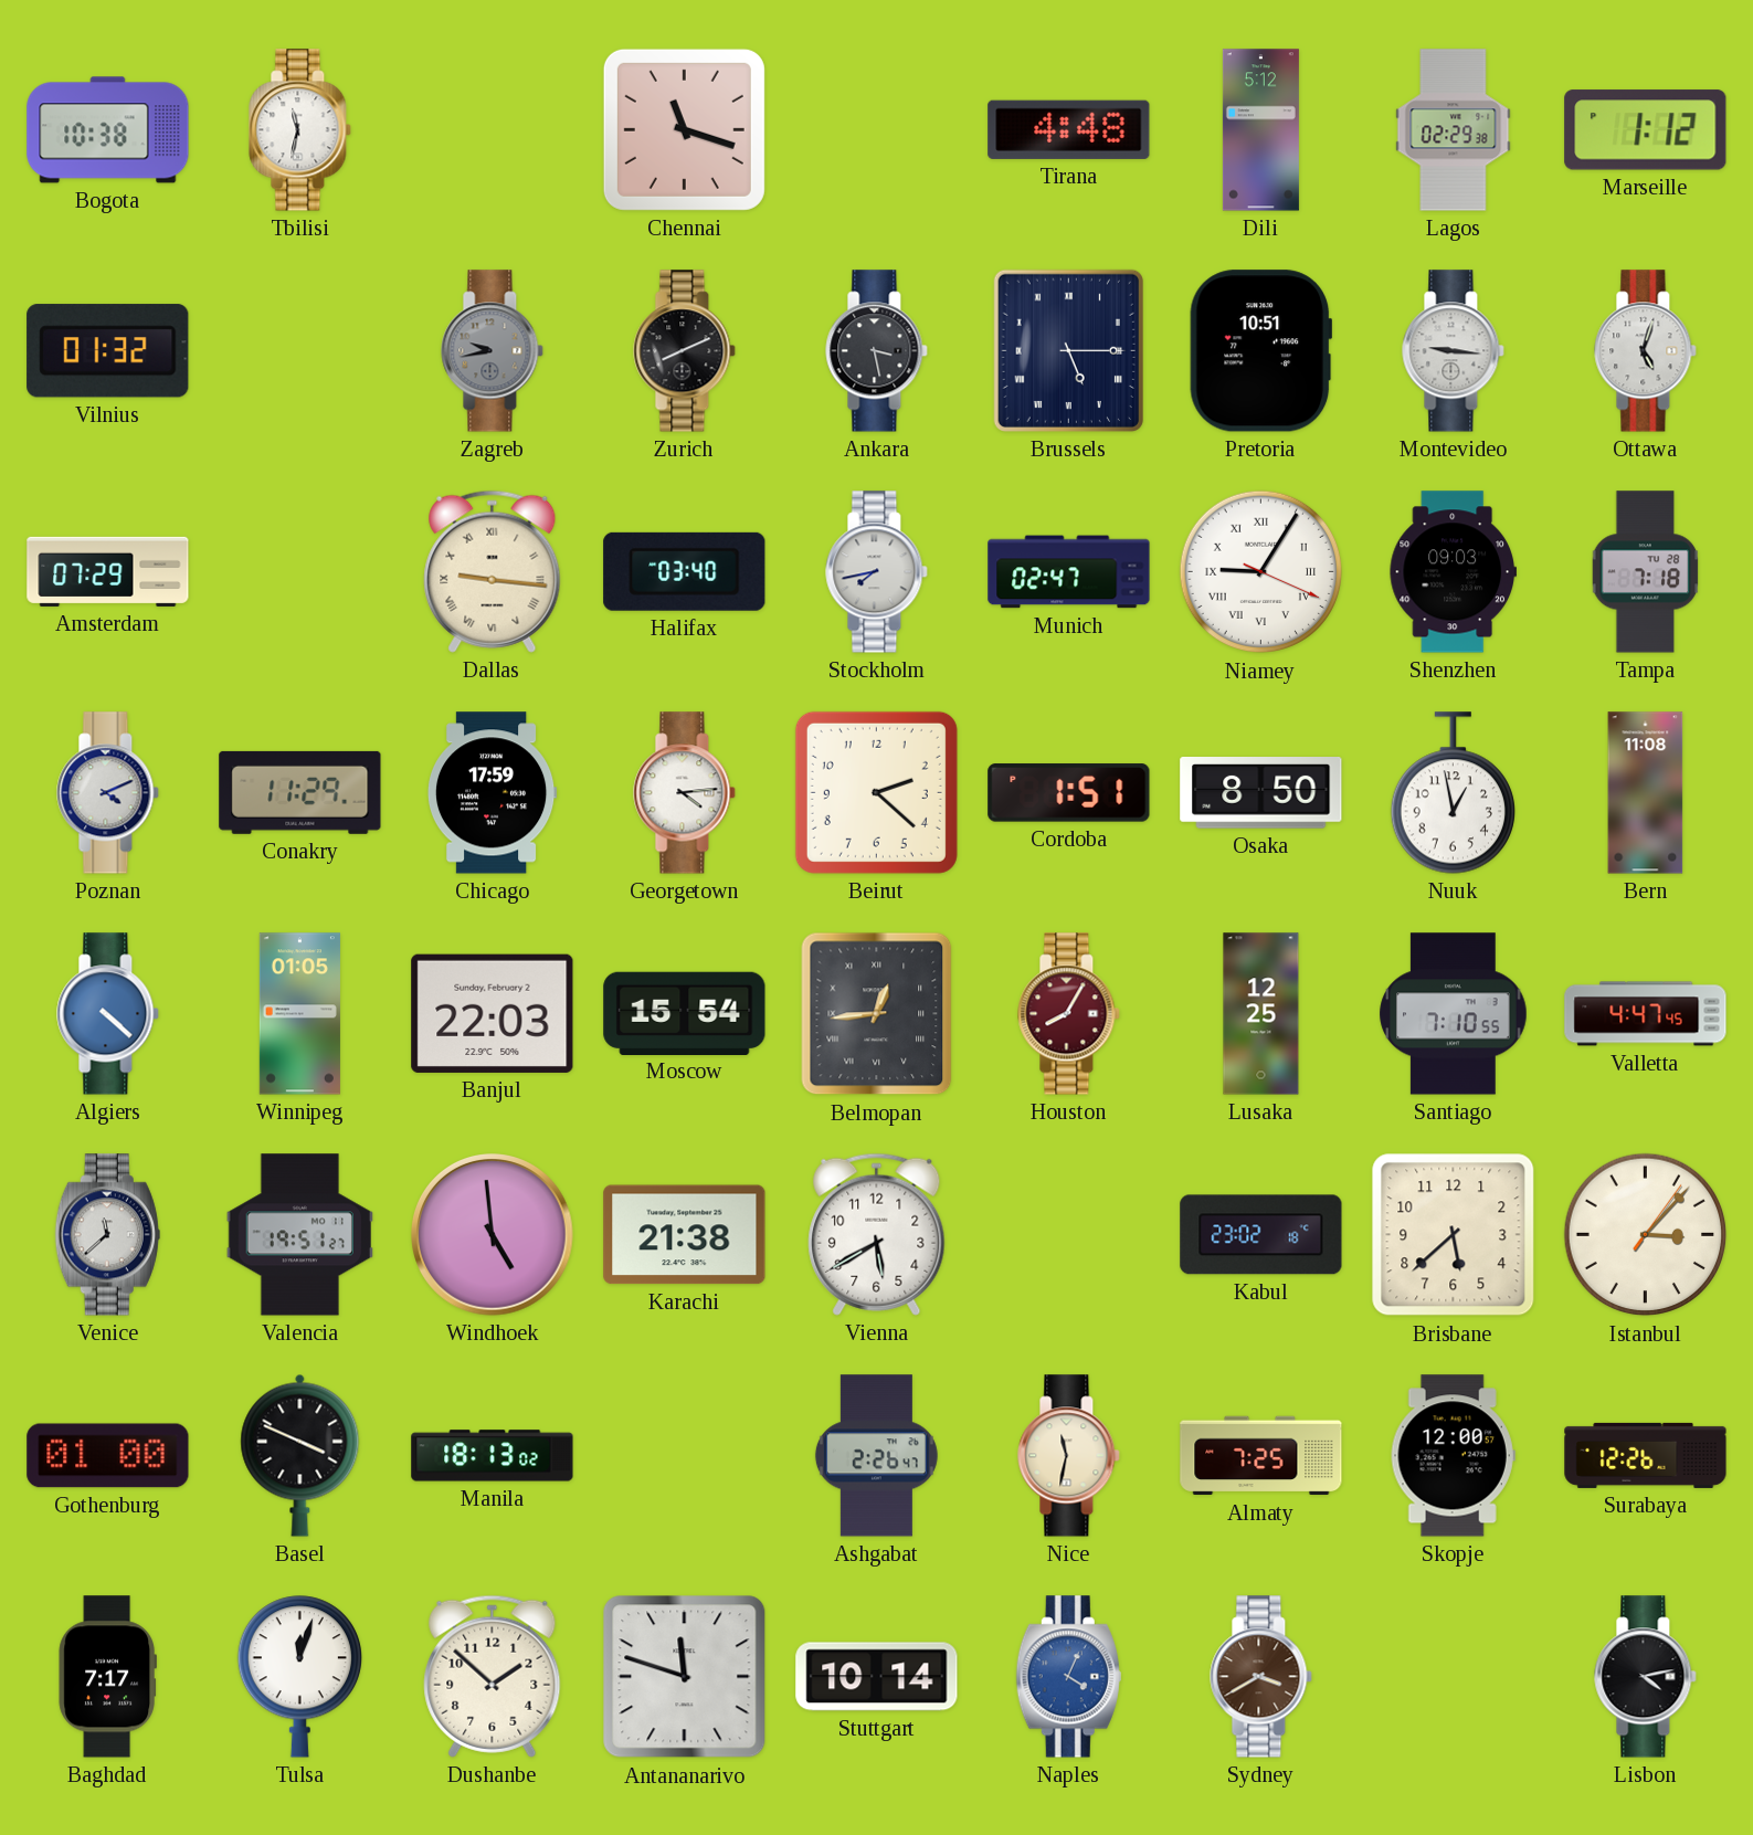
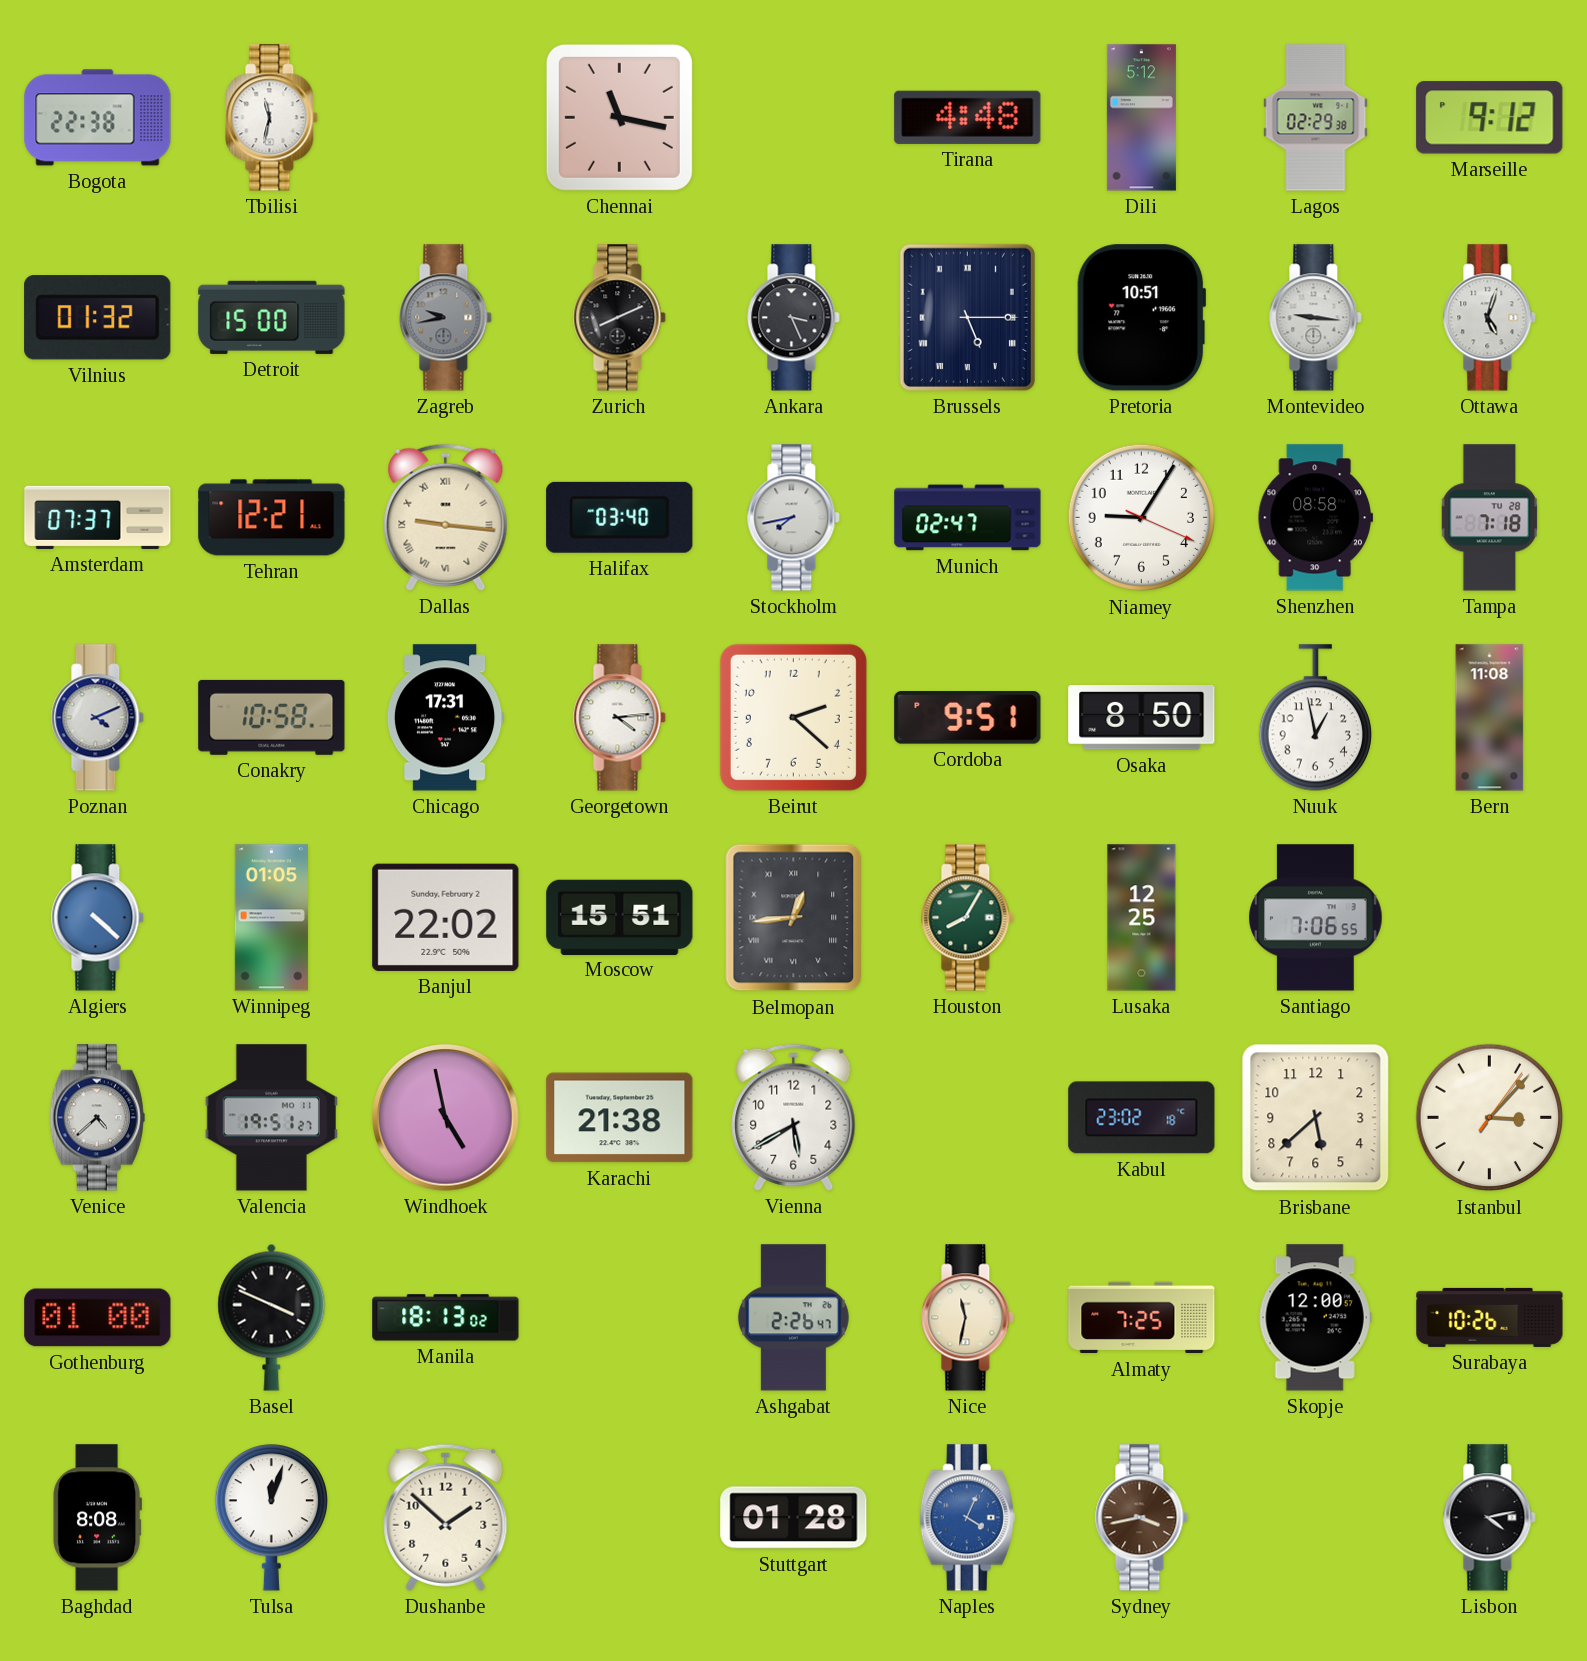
Bogota: 10:38 -> 22:38
Chennai: 11:18 -> 11:17
Marseille: 1:12 -> 9:12
Detroit: none -> 15:00
Ankara: 3:28 -> 3:26
Amsterdam: 07:29 -> 07:37
Tehran: none -> 12:21
Niamey numerals: Roman -> Arabic
Shenzhen: 09:03 -> 08:58
Conakry: 11:29 -> 10:58
Chicago: 17:59 -> 17:31
Cordoba: 1:51 -> 9:51
Banjul: 22:03 -> 22:02
Moscow: 15:54 -> 15:51
Houston dial: burgundy -> green
Santiago: 7:10 -> 7:06
Valletta: 4:47 -> none
Venice: 11:38 -> 4:38
Windhoek: 4:59 -> 4:58
Surabaya: 12:26 -> 10:26
Baghdad: 7:17 -> 8:08
Antananarivo: 11:48 -> none
Stuttgart: 10:14 -> 01:28
Sydney: 3:40 -> 3:43
